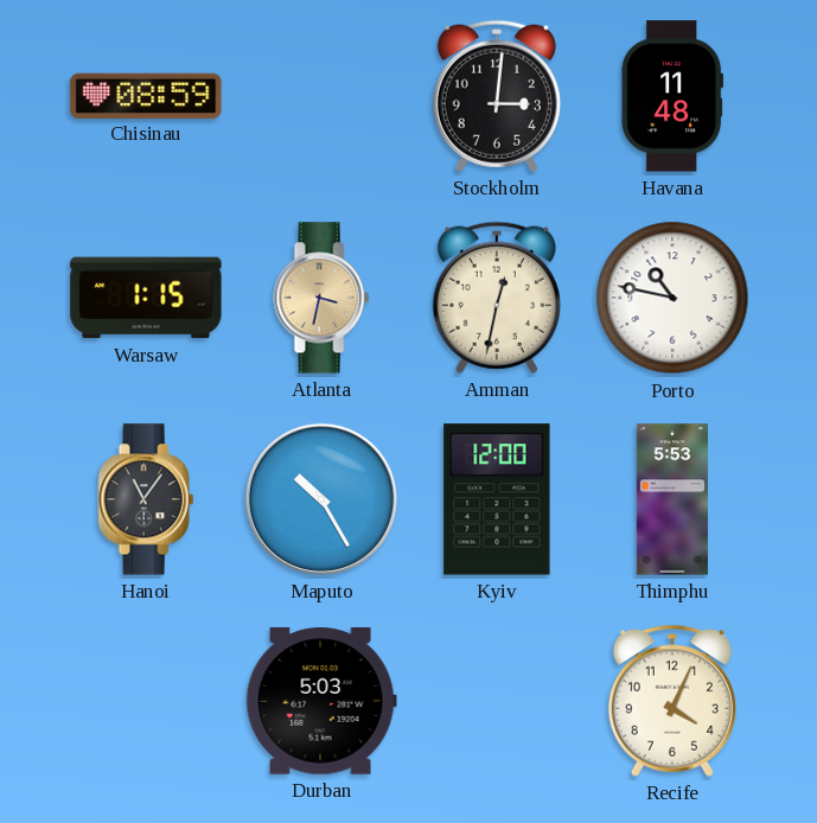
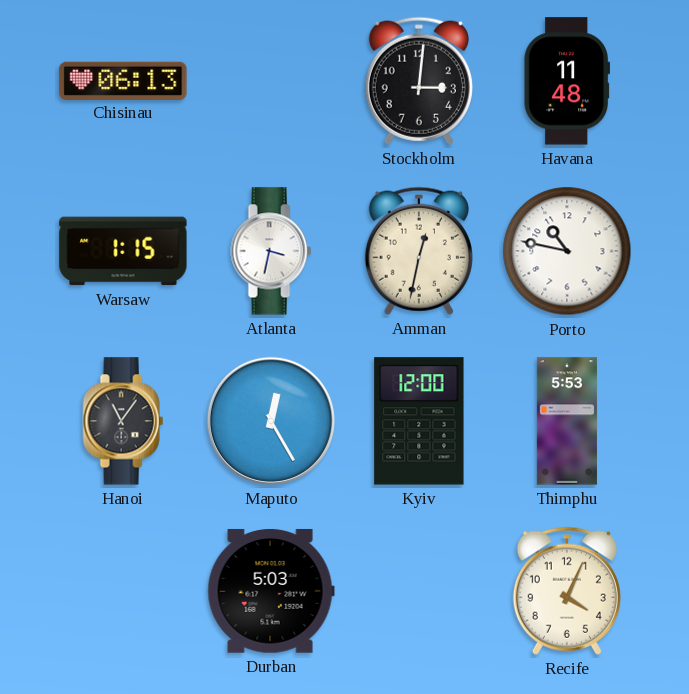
Chisinau: 08:59 -> 06:13
Atlanta dial: champagne -> white
Maputo: 10:25 -> 12:25
